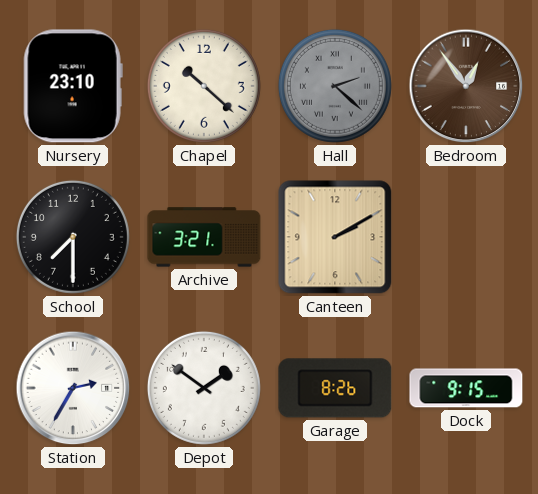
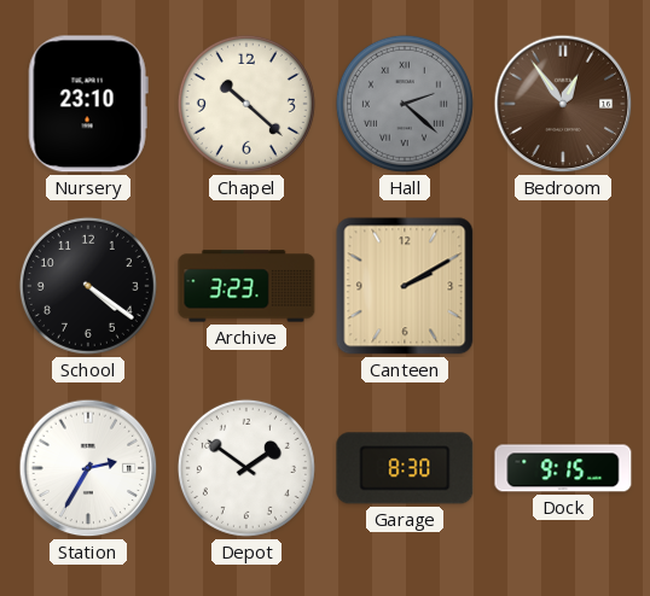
School: 7:30 -> 4:21
Archive: 3:21 -> 3:23
Garage: 8:26 -> 8:30
